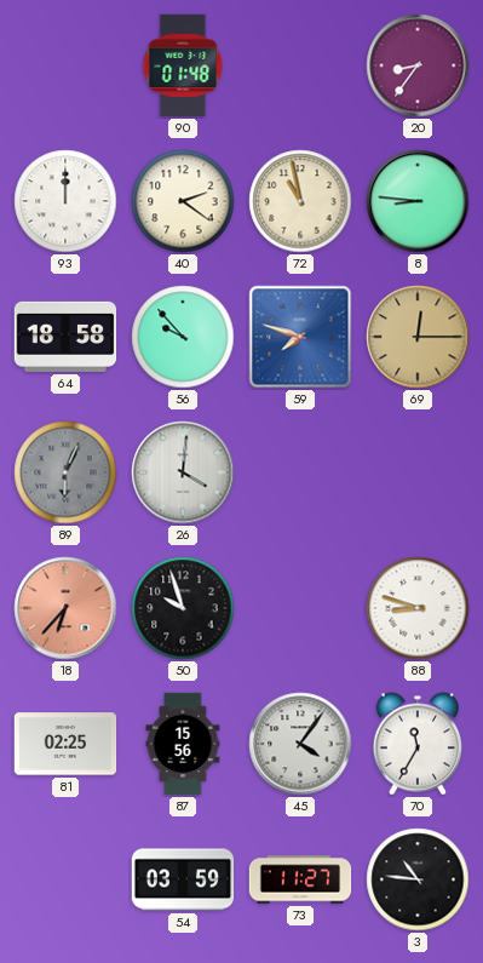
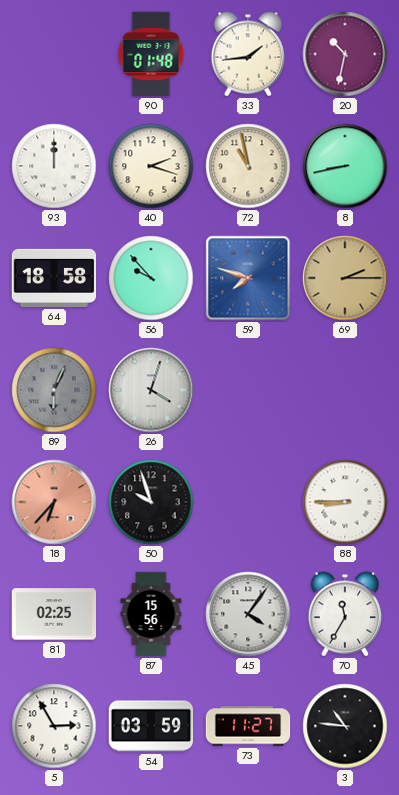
33: none -> 1:44
20: 8:36 -> 10:32
40: 2:21 -> 2:18
8: 8:46 -> 8:43
69: 12:15 -> 2:15
26: 4:01 -> 4:03
88: 8:48 -> 8:45
5: none -> 2:55
